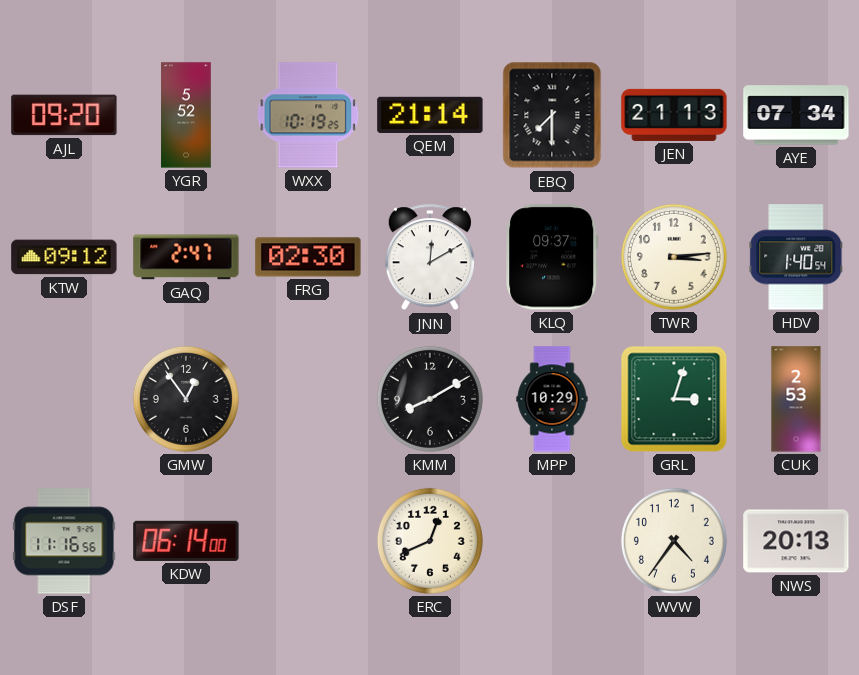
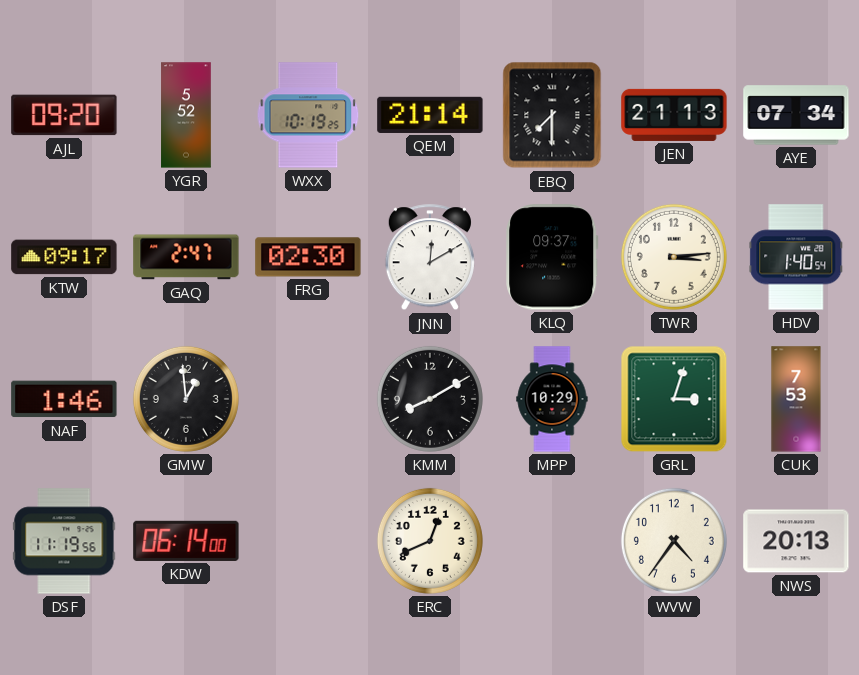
KTW: 09:12 -> 09:17
NAF: none -> 1:46
GMW: 12:54 -> 12:59
CUK: 2:53 -> 7:53
DSF: 11:16 -> 11:19
